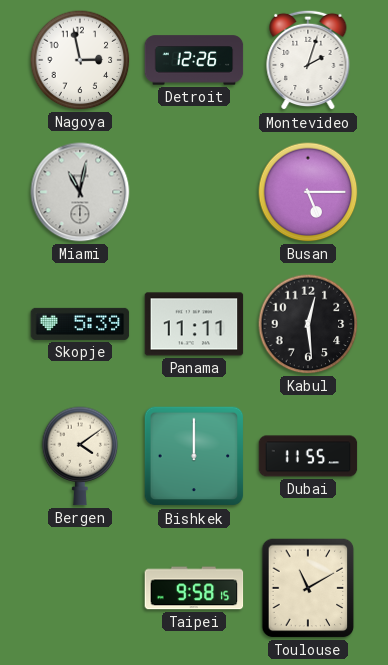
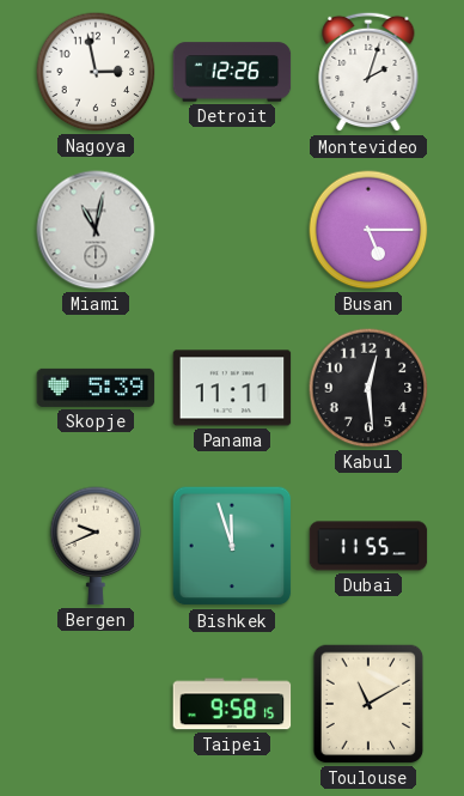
Bergen: 4:09 -> 9:41
Bishkek: 12:00 -> 11:57
